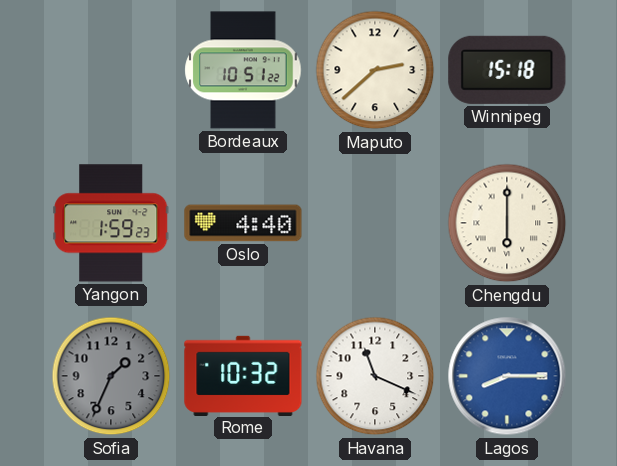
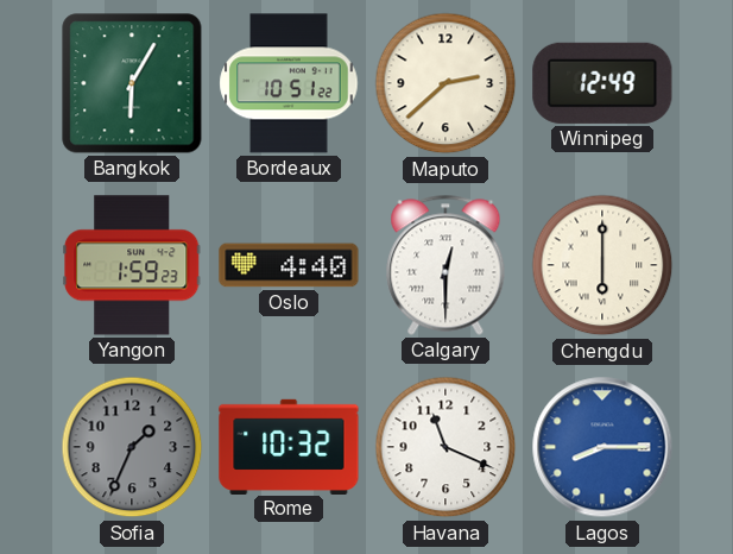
Bangkok: none -> 6:05
Winnipeg: 15:18 -> 12:49
Calgary: none -> 12:30
